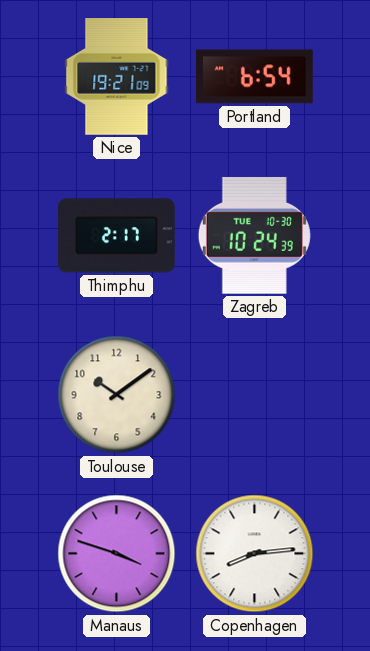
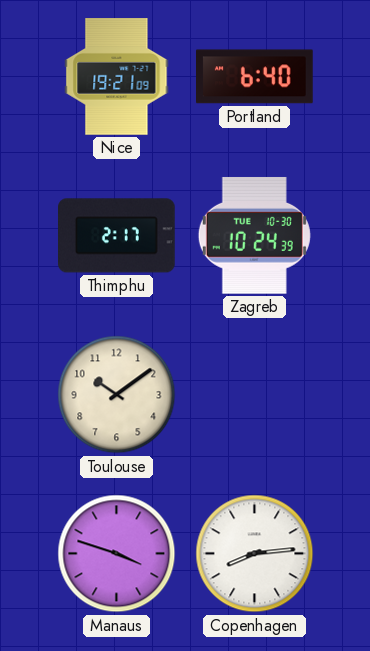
Portland: 6:54 -> 6:40
